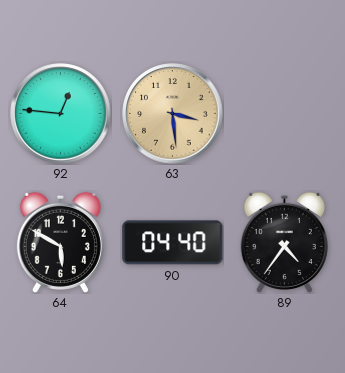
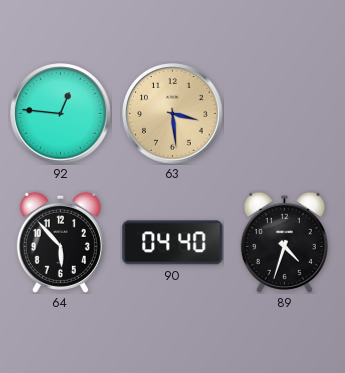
64: 5:50 -> 5:53
89: 4:36 -> 4:33
